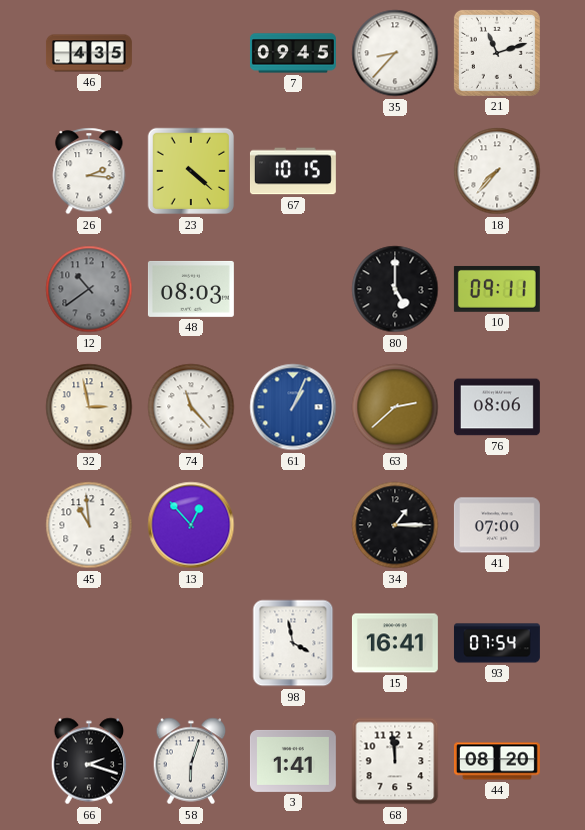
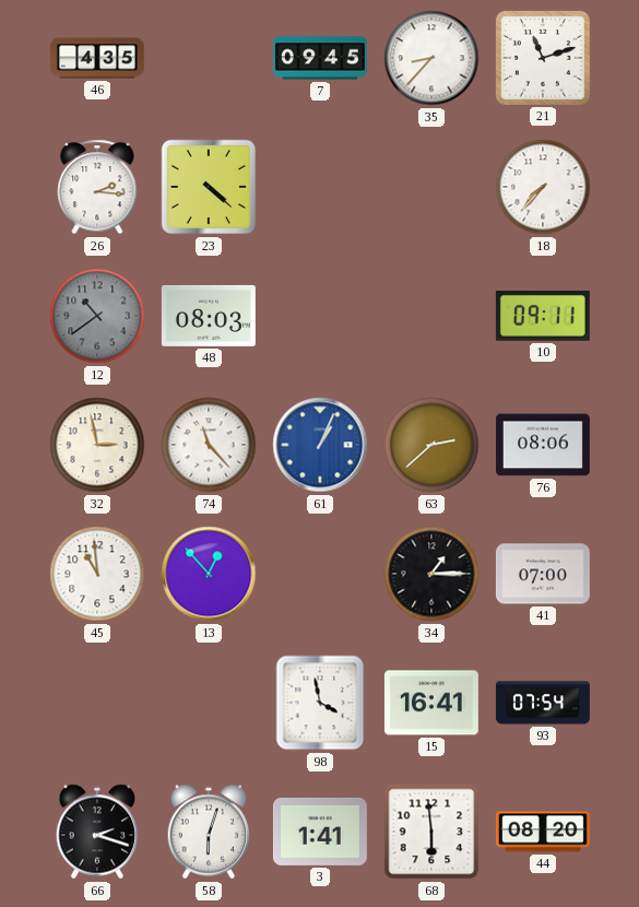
67: 10:15 -> none
80: 5:00 -> none
68: 11:59 -> 5:59
